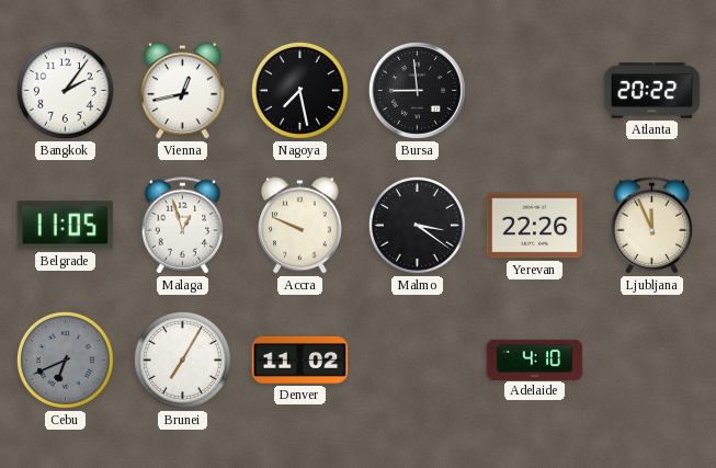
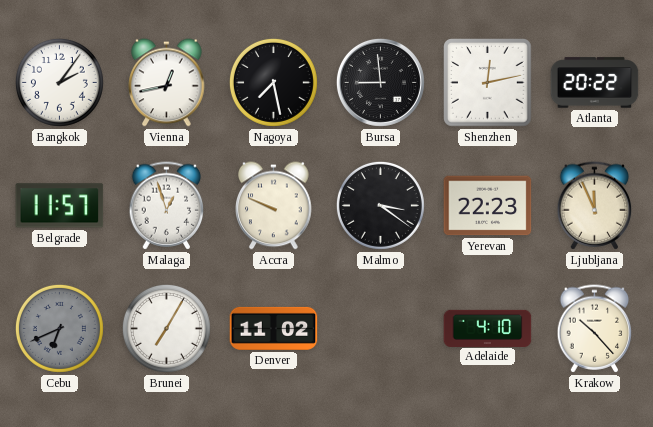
Shenzhen: none -> 12:13
Belgrade: 11:05 -> 11:57
Yerevan: 22:26 -> 22:23
Krakow: none -> 10:23
